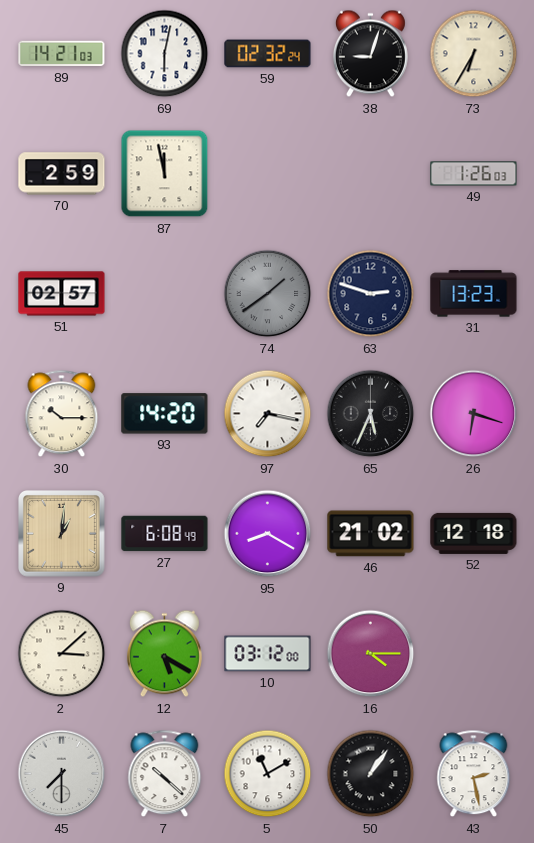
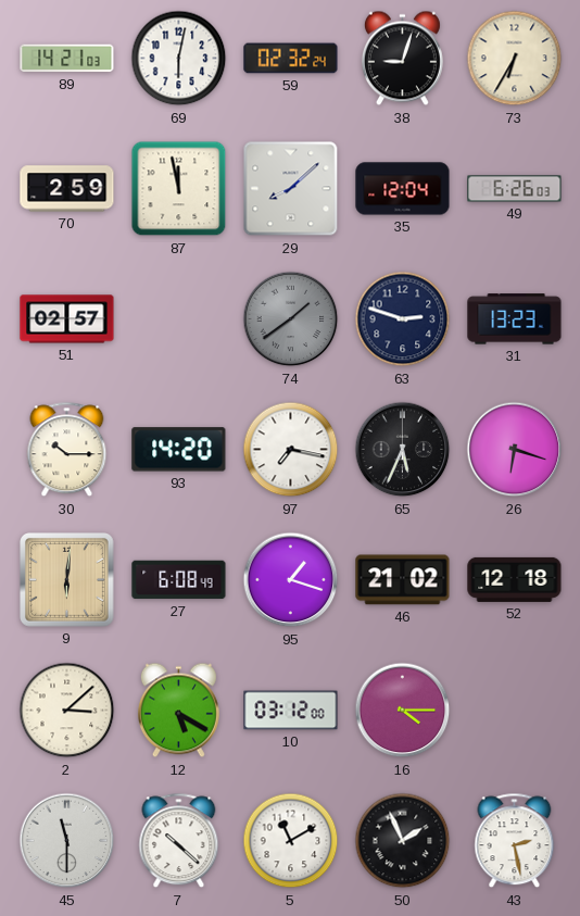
29: none -> 8:08
35: none -> 12:04
49: 1:26 -> 6:26
9: 1:01 -> 6:01
95: 8:20 -> 1:18
45: 7:30 -> 11:30
50: 1:06 -> 1:56
